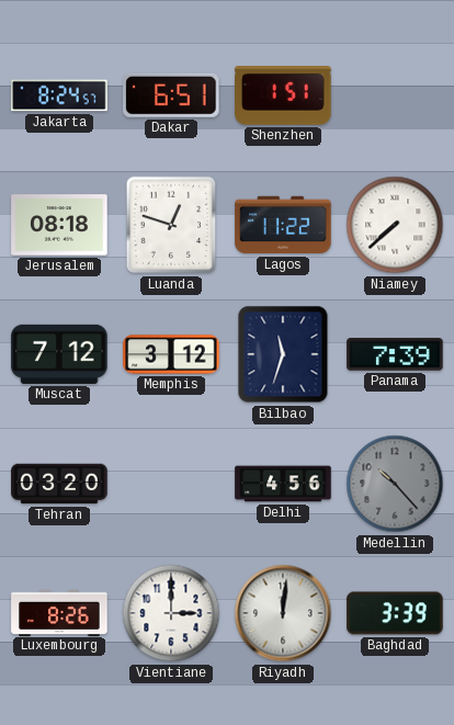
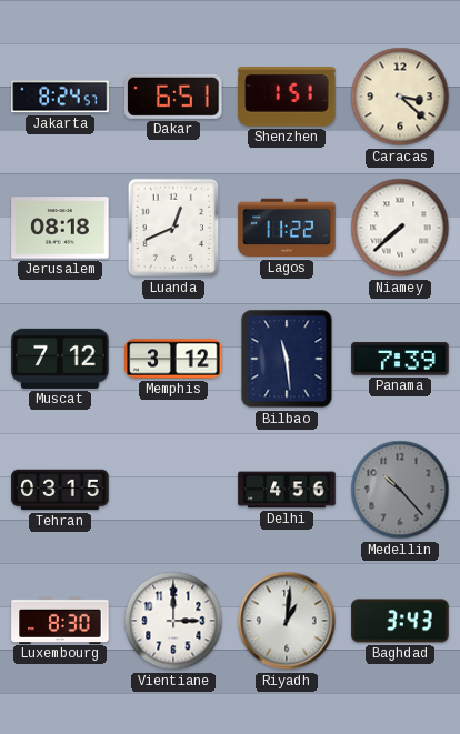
Caracas: none -> 3:22
Luanda: 12:48 -> 12:41
Bilbao: 11:33 -> 11:29
Tehran: 03:20 -> 03:15
Luxembourg: 8:26 -> 8:30
Riyadh: 12:01 -> 1:01
Baghdad: 3:39 -> 3:43
